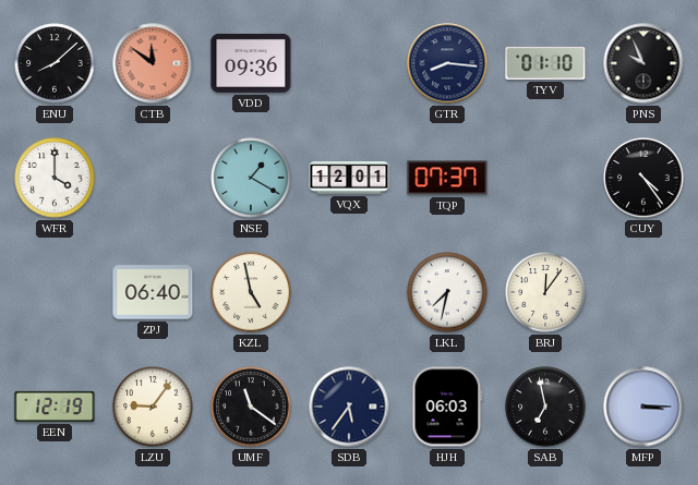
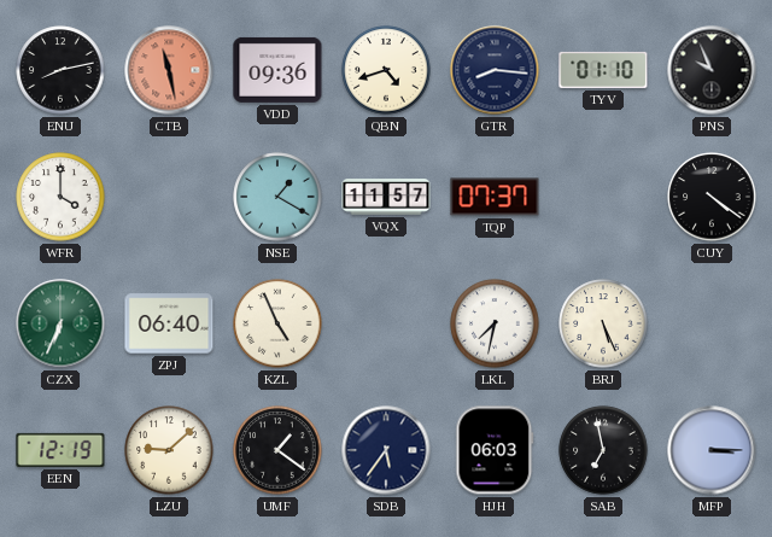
ENU: 8:08 -> 8:13
CTB: 11:51 -> 11:28
QBN: none -> 4:42
VQX: 12:01 -> 11:57
CUY: 4:24 -> 4:21
CZX: none -> 6:34
KZL: 4:58 -> 4:56
BRJ: 12:06 -> 5:26
LZU: 9:06 -> 9:08
UMF: 11:21 -> 1:21
